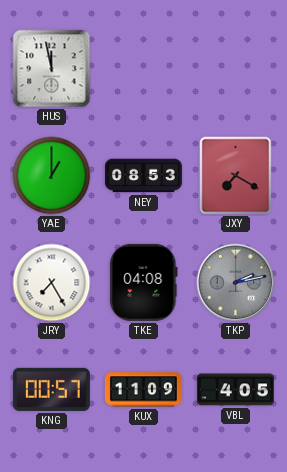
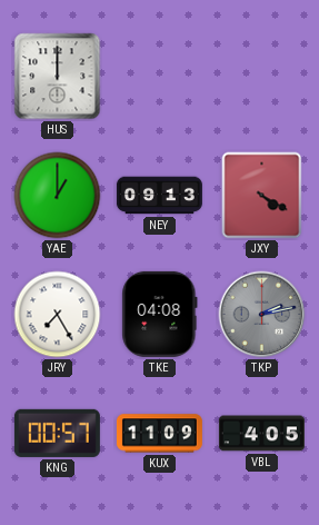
HUS: 11:58 -> 12:00
NEY: 08:53 -> 09:13
JXY: 7:20 -> 4:20
